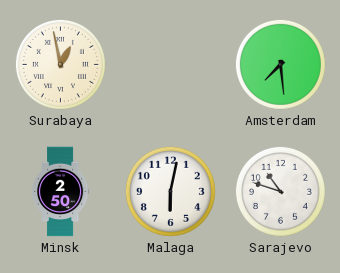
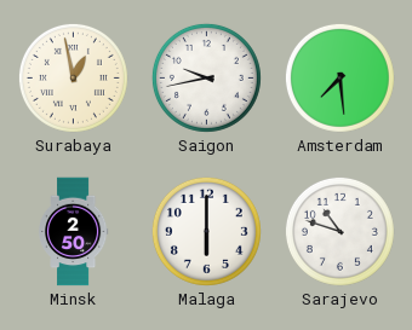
Saigon: none -> 9:43
Malaga: 6:02 -> 6:00
